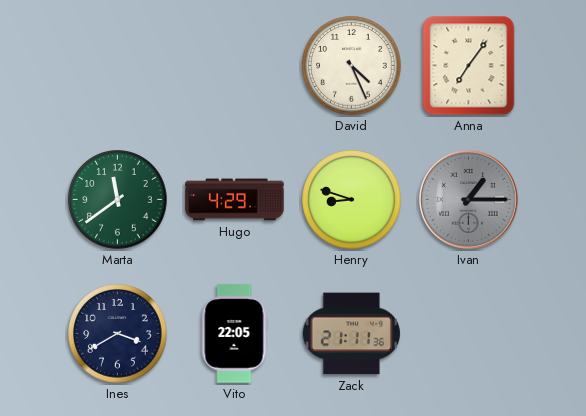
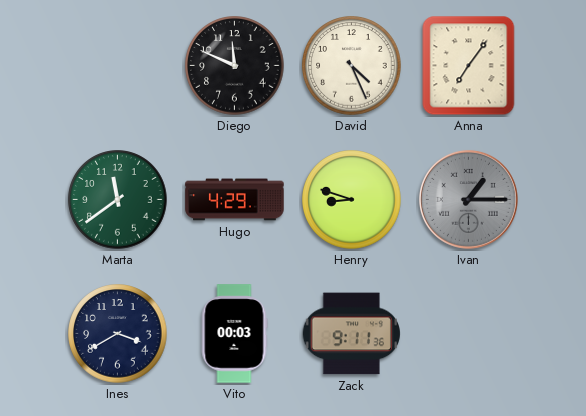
Diego: none -> 11:49
Vito: 22:05 -> 00:03
Zack: 21:11 -> 9:11
